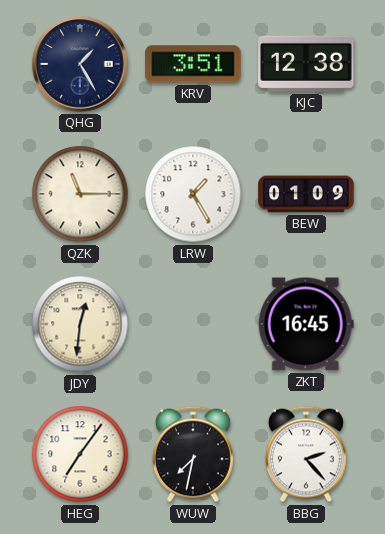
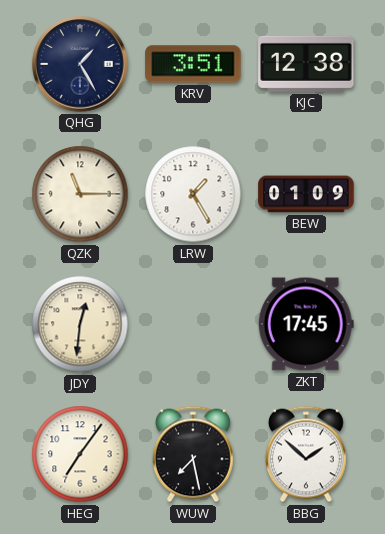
ZKT: 16:45 -> 17:45
WUW: 7:32 -> 7:28
BBG: 2:23 -> 1:52
